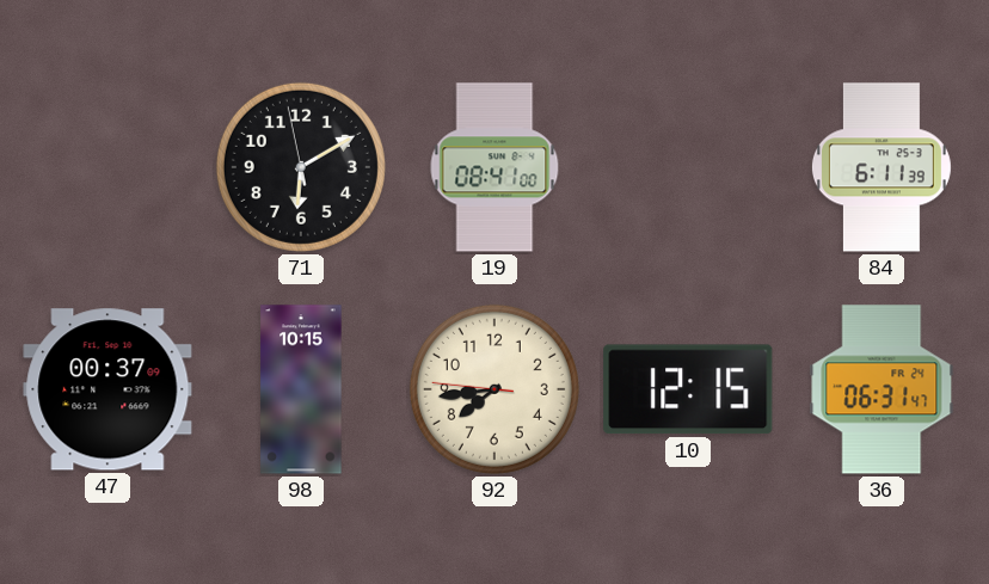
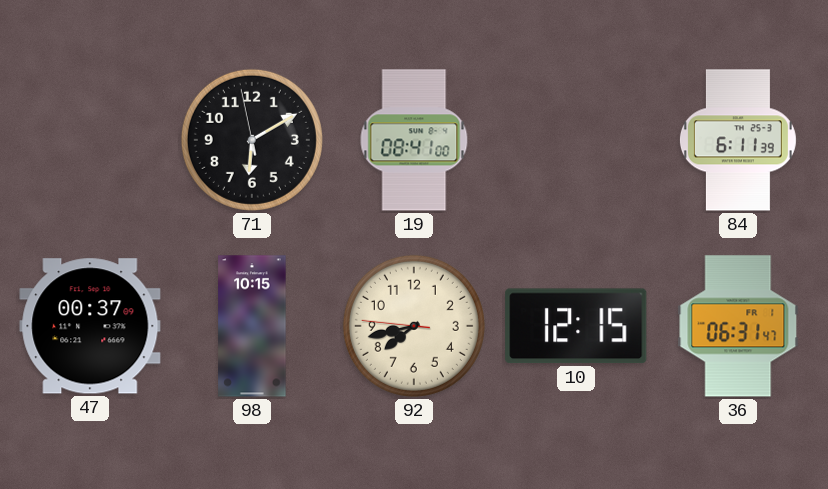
92: 7:43 -> 7:42
36 date: FR 24 -> FR 1
